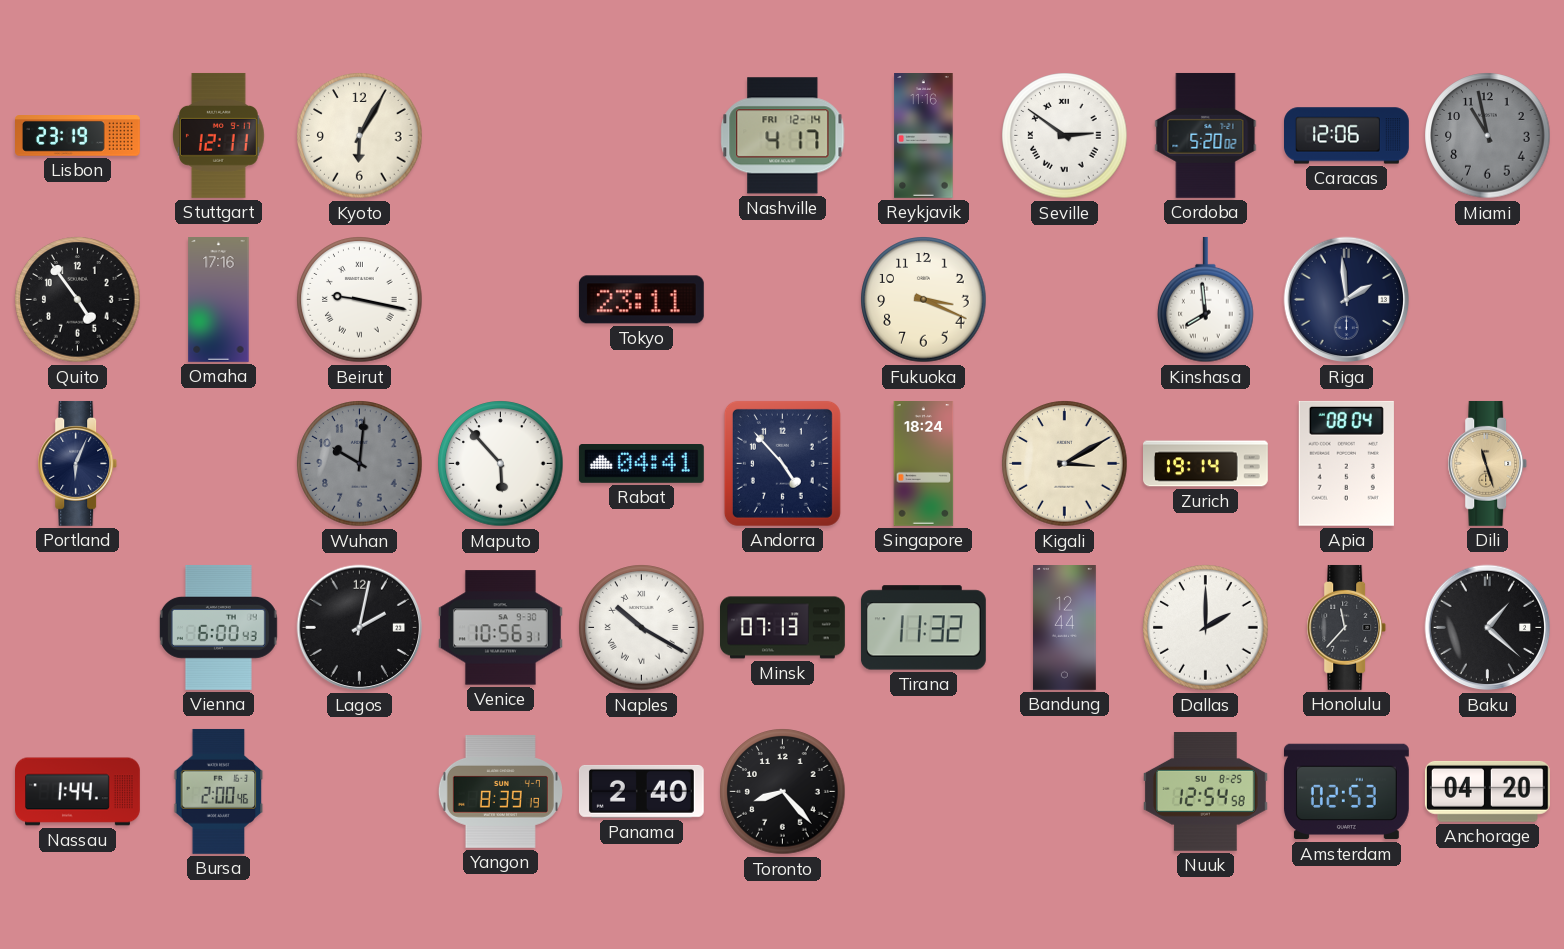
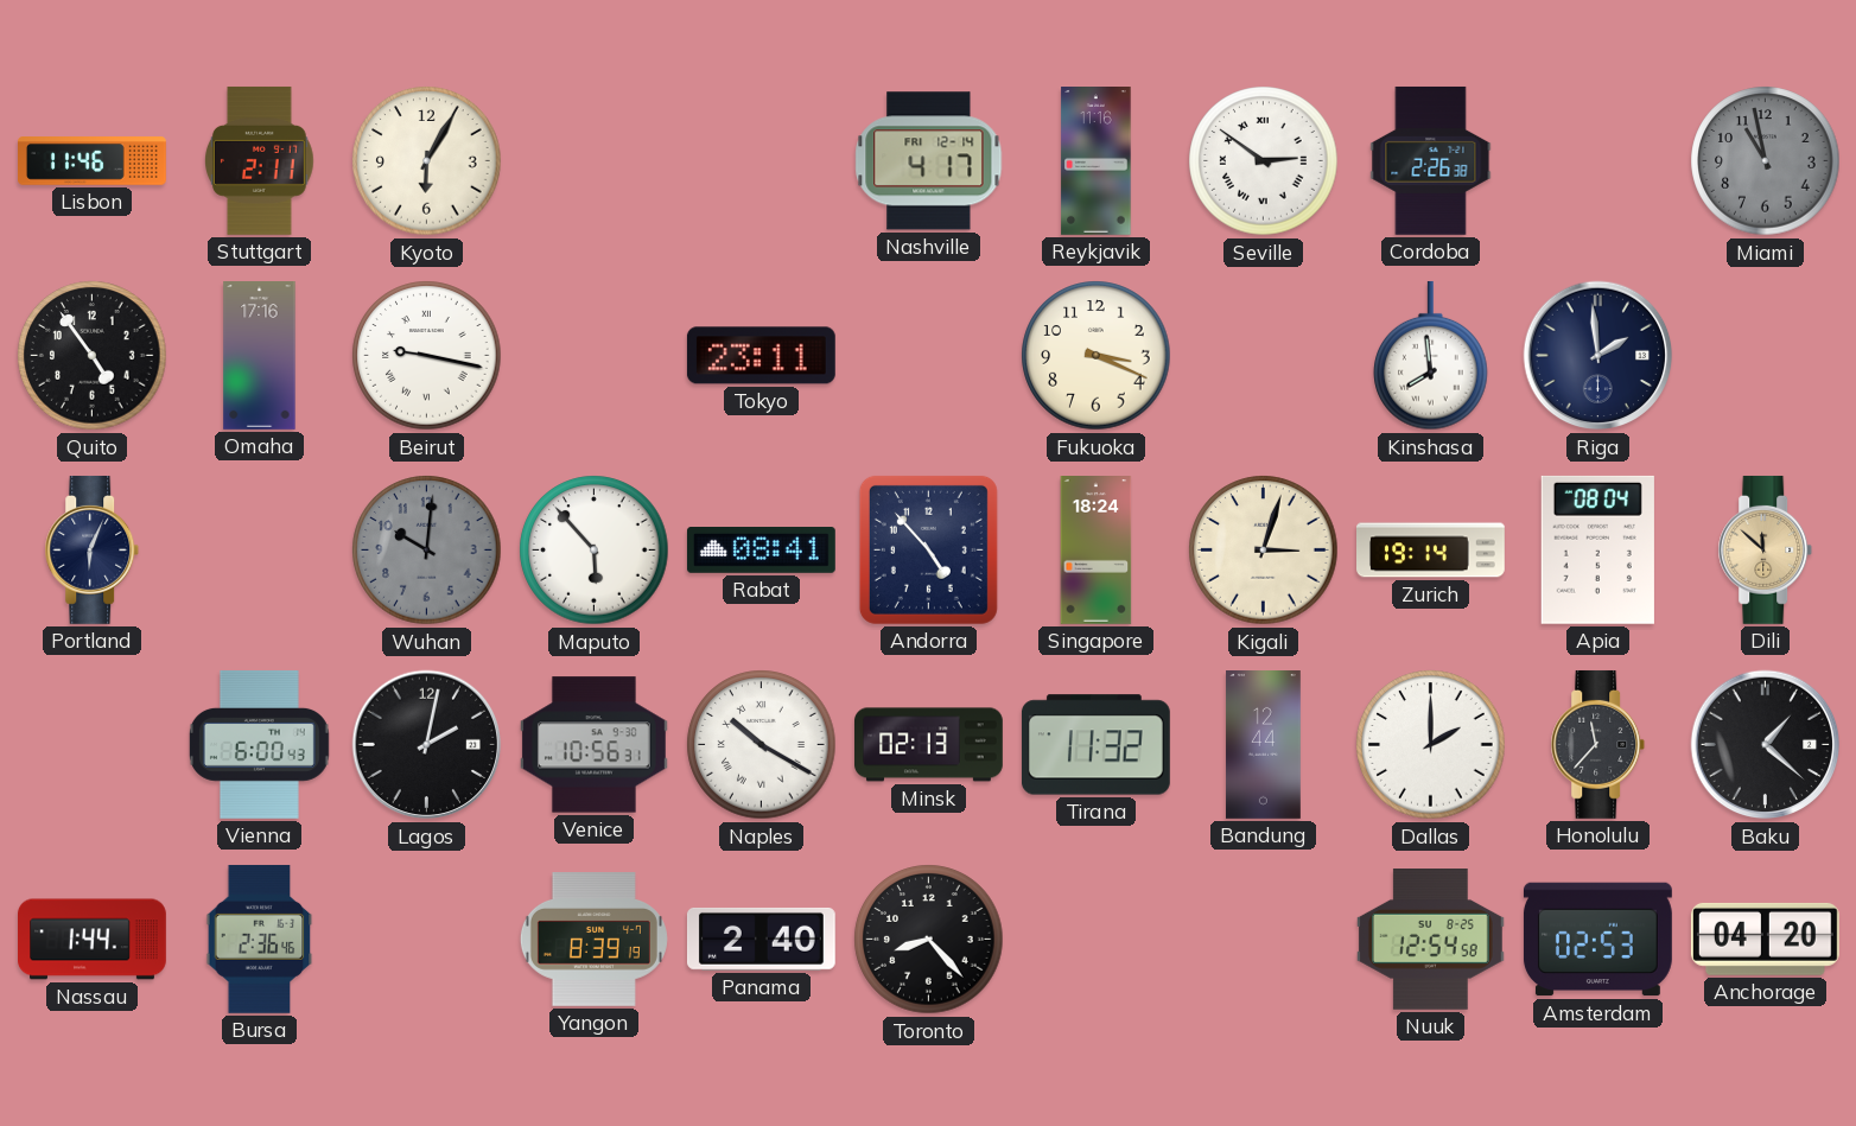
Lisbon: 23:19 -> 11:46
Stuttgart: 12:11 -> 2:11
Cordoba: 5:20 -> 2:26
Caracas: 12:06 -> none
Rabat: 04:41 -> 08:41
Kigali: 3:10 -> 3:03
Dili: 11:27 -> 11:52
Minsk: 07:13 -> 02:13
Bursa: 2:00 -> 2:36
